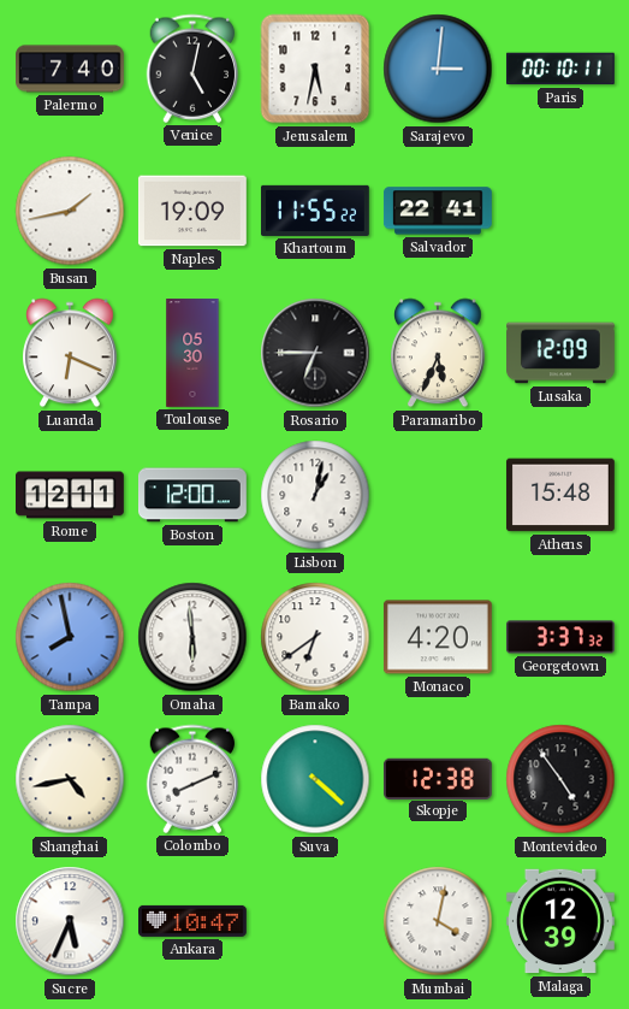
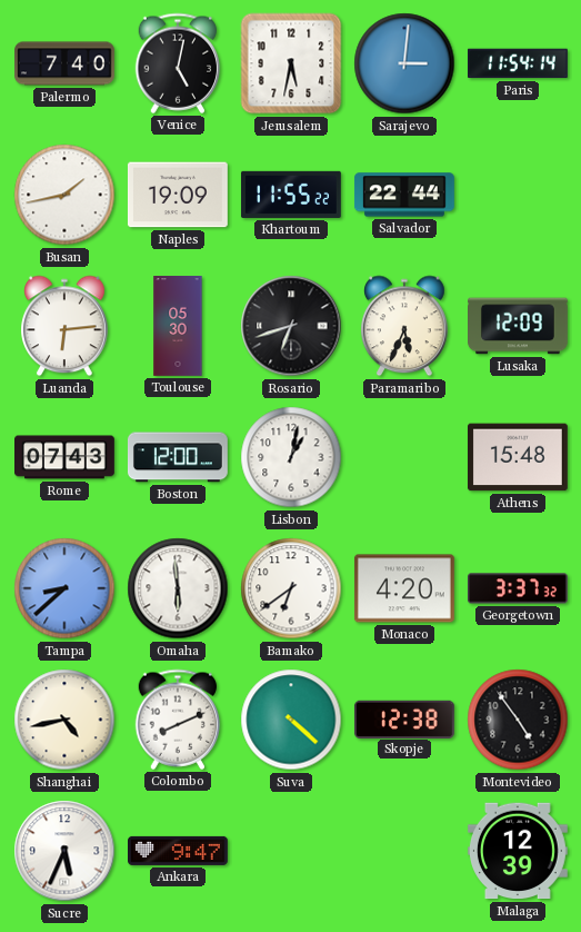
Paris: 00:10 -> 11:54
Salvador: 22:41 -> 22:44
Luanda: 6:19 -> 6:14
Rosario: 6:45 -> 6:42
Rome: 12:11 -> 07:43
Tampa: 7:58 -> 8:38
Ankara: 10:47 -> 9:47
Mumbai: 4:02 -> none
